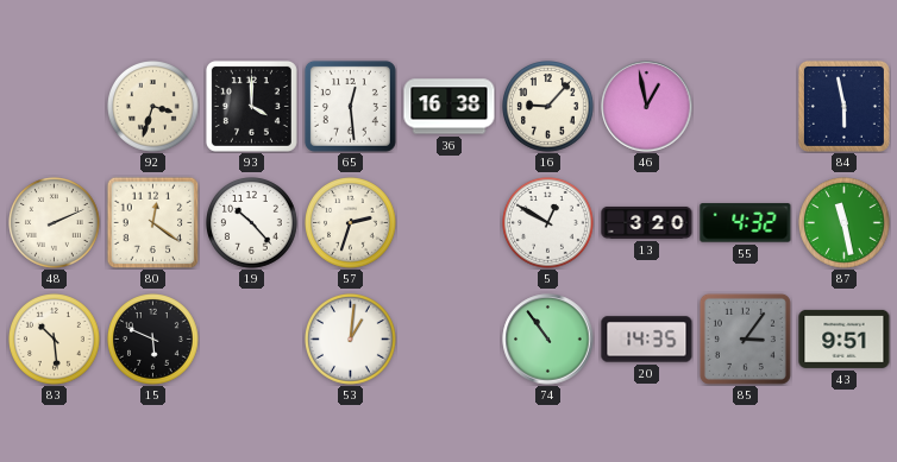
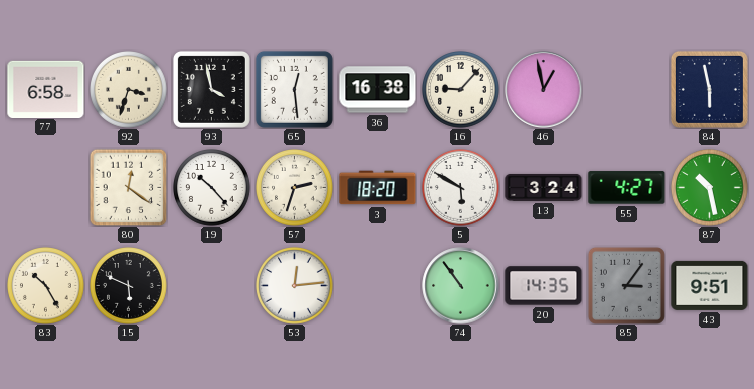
77: none -> 6:58
93: 4:00 -> 3:58
48: 2:11 -> none
3: none -> 18:20
5: 12:50 -> 5:50
13: 3:20 -> 3:24
55: 4:32 -> 4:27
87: 11:28 -> 10:28
83: 10:29 -> 10:25
53: 1:01 -> 12:14
